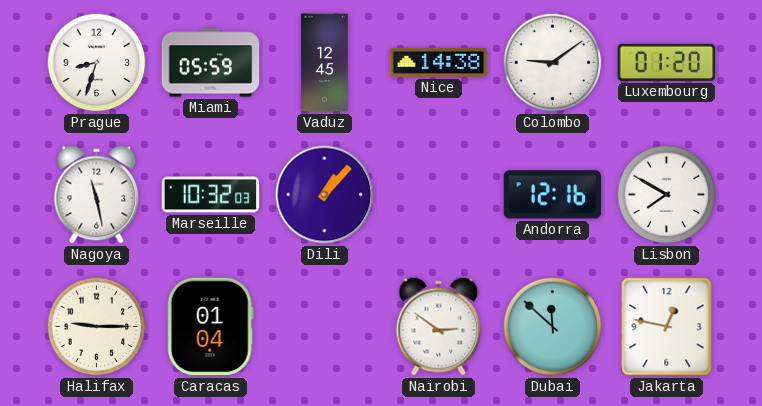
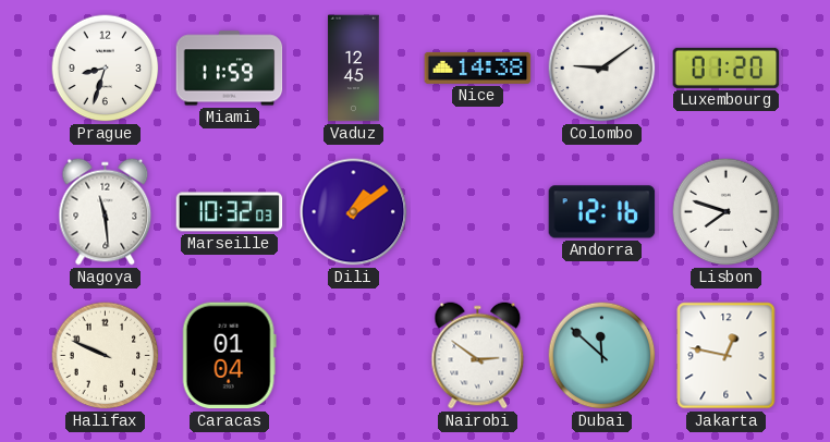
Miami: 05:59 -> 11:59
Nagoya: 11:28 -> 11:29
Dili: 1:07 -> 1:09
Lisbon: 7:50 -> 7:48
Halifax: 9:15 -> 9:49
